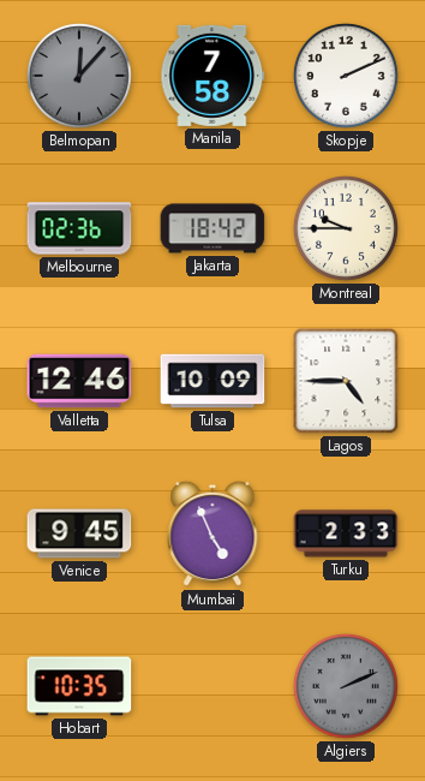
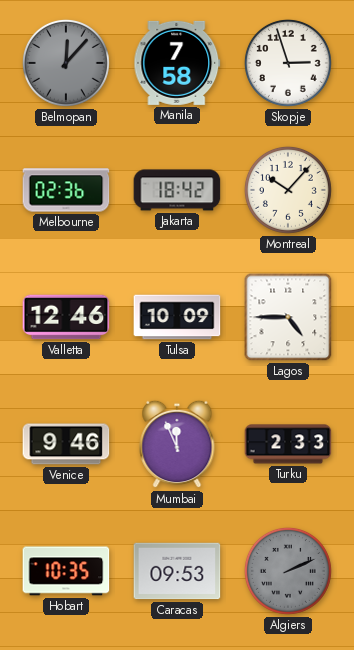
Skopje: 2:11 -> 2:57
Montreal: 9:45 -> 10:07
Venice: 9:45 -> 9:46
Mumbai: 4:56 -> 11:56
Caracas: none -> 09:53
